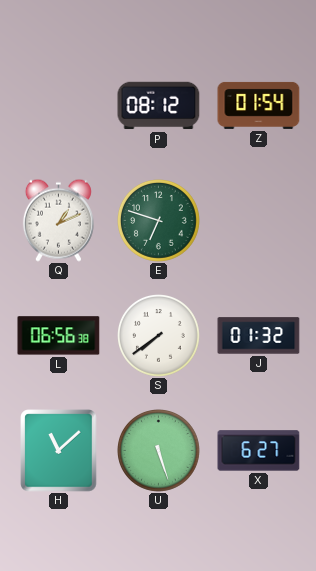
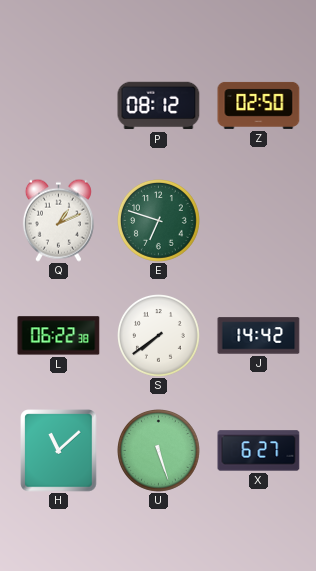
Z: 01:54 -> 02:50
L: 06:56 -> 06:22
J: 01:32 -> 14:42
